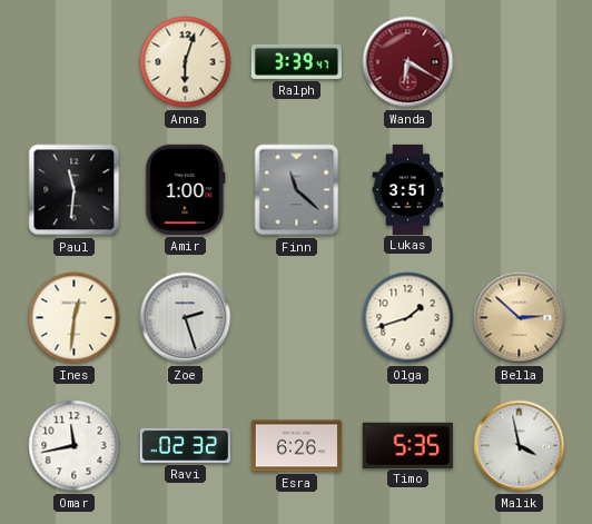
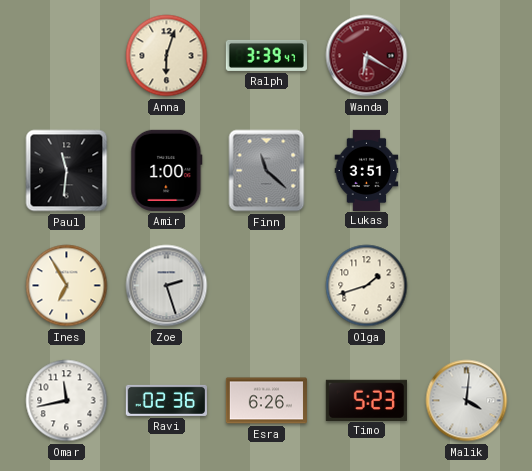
Ines: 12:31 -> 6:55
Bella: 2:52 -> none
Ravi: 02:32 -> 02:36
Timo: 5:35 -> 5:23
Malik: 3:58 -> 4:01
